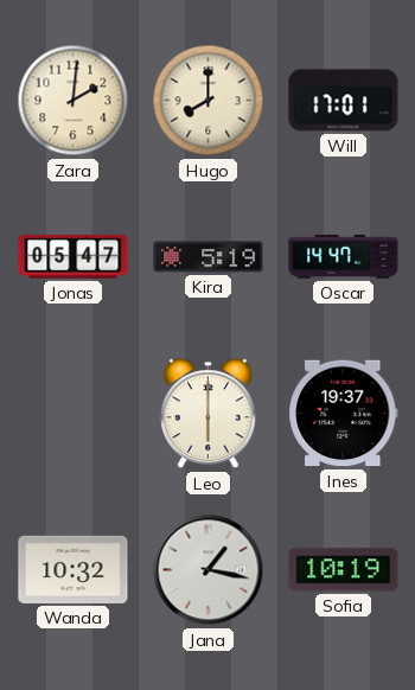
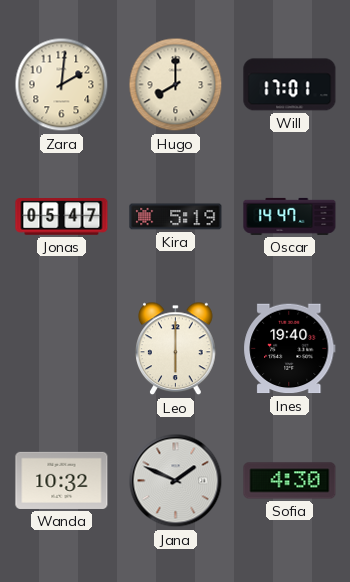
Ines: 19:37 -> 19:40
Jana: 1:17 -> 1:49
Sofia: 10:19 -> 4:30
